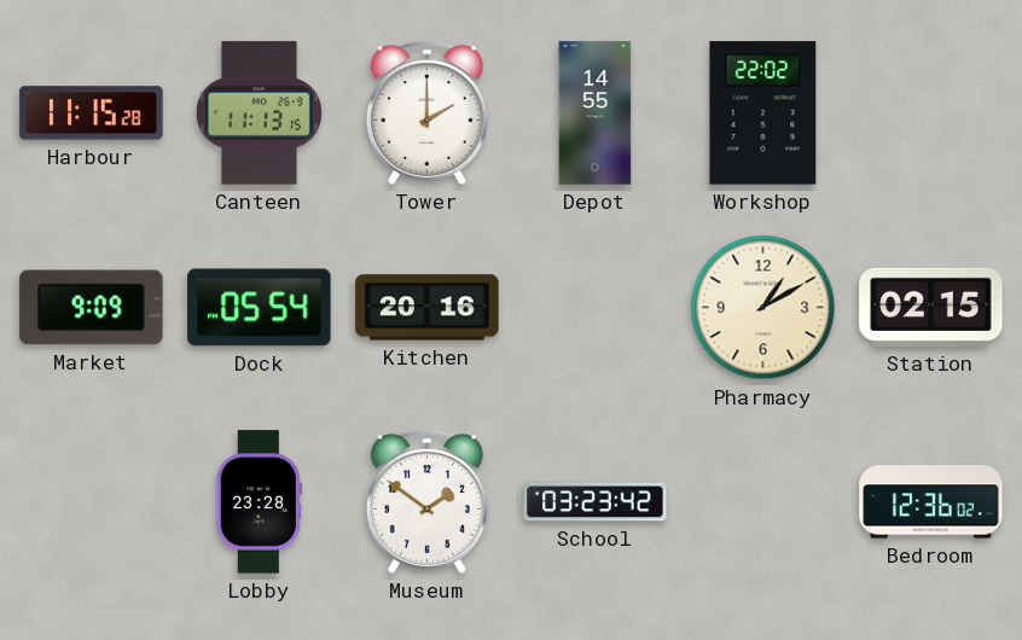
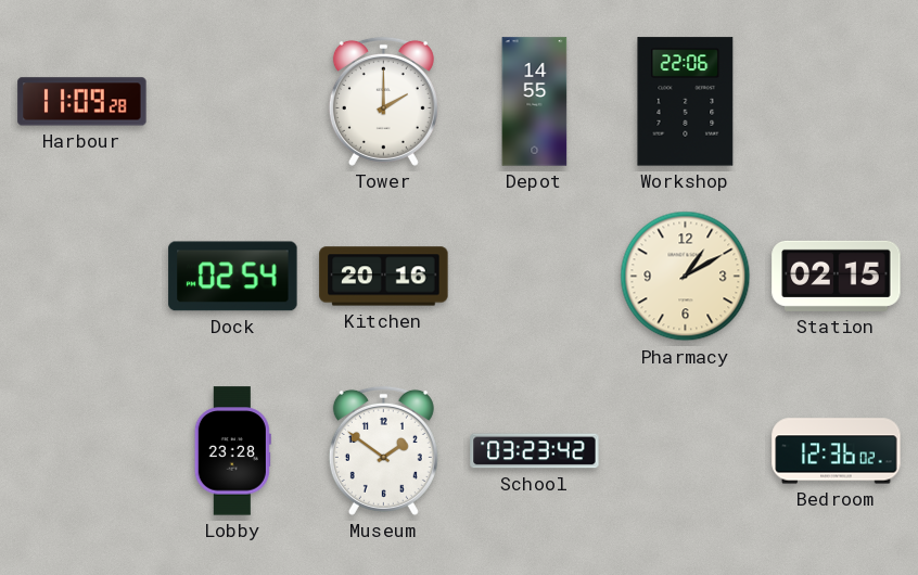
Harbour: 11:15 -> 11:09
Canteen: 11:13 -> none
Workshop: 22:02 -> 22:06
Market: 9:09 -> none
Dock: 05:54 -> 02:54
